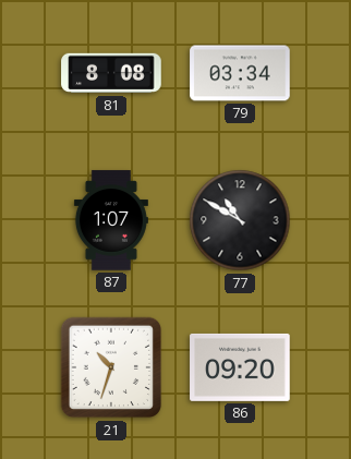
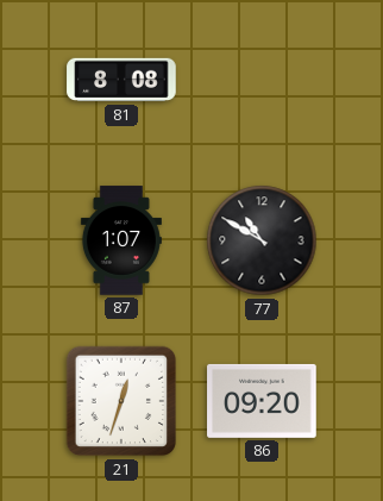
79: 03:34 -> none
21: 10:33 -> 12:33
